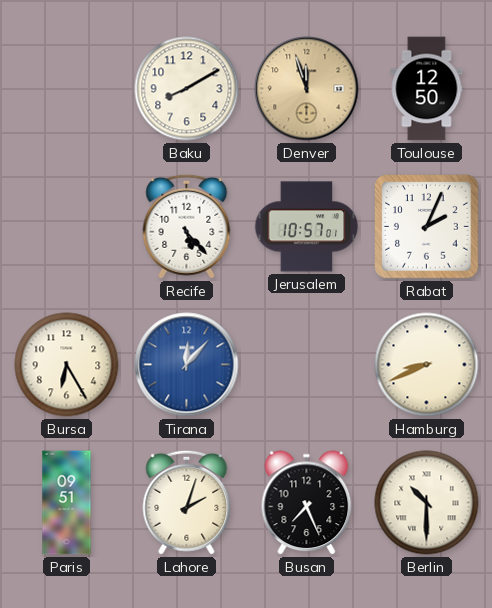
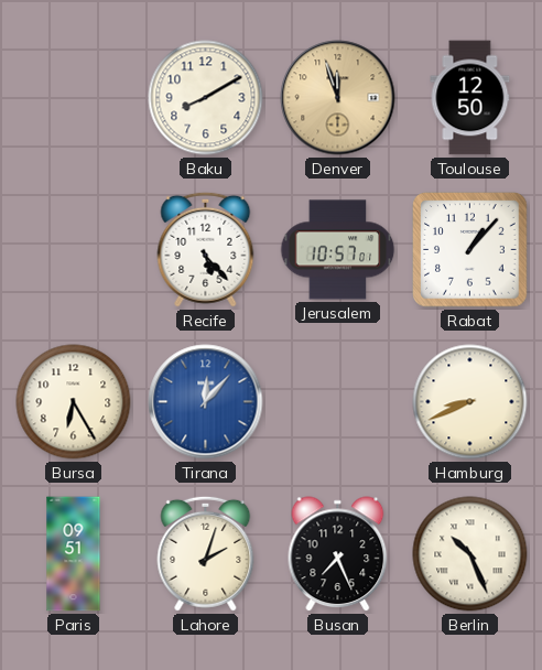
Rabat: 2:04 -> 1:07
Berlin: 10:30 -> 10:26
